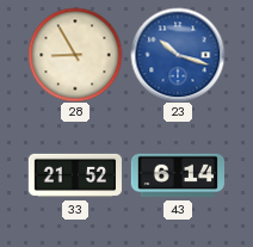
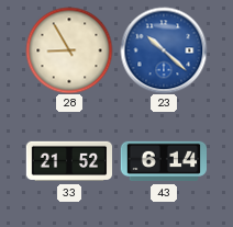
23: 10:18 -> 10:22
